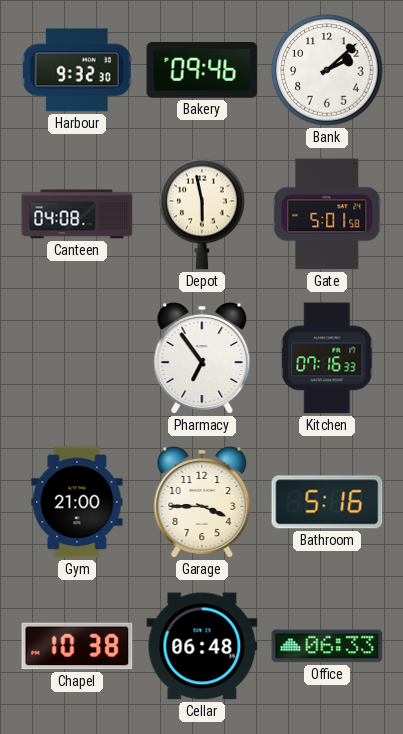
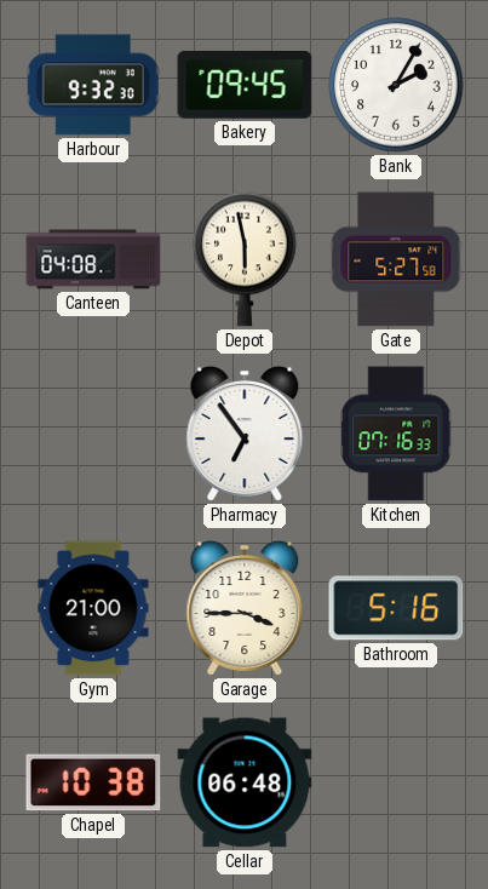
Bakery: 09:46 -> 09:45
Bank: 2:08 -> 2:05
Gate: 5:01 -> 5:27
Office: 06:33 -> none
